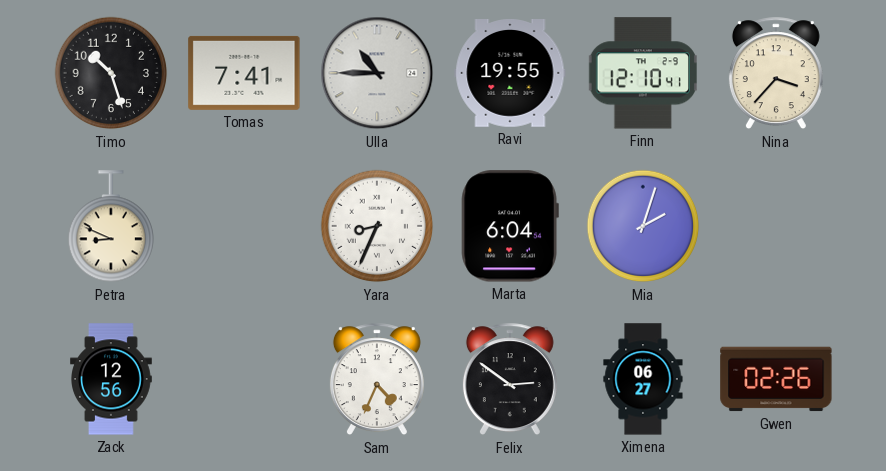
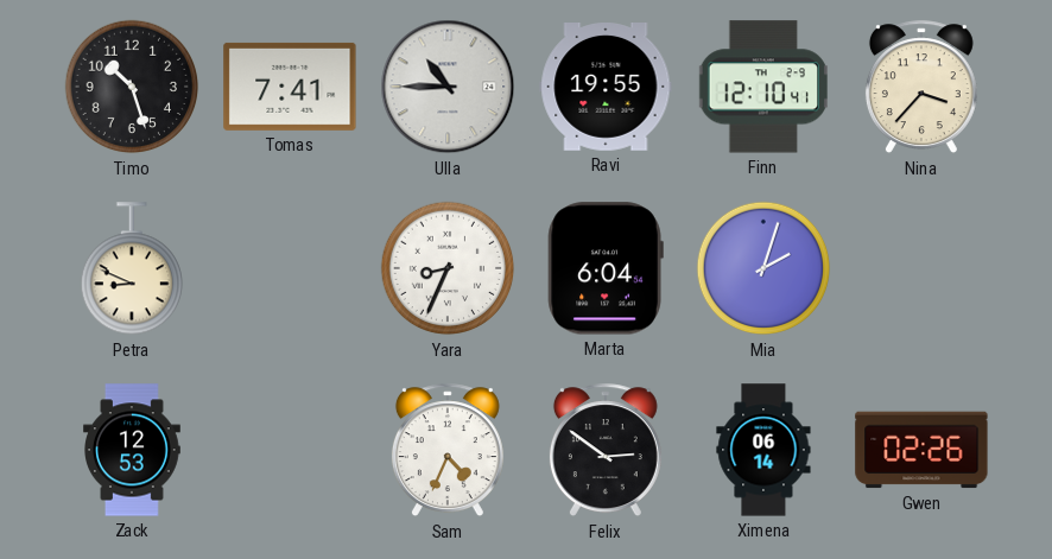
Zack: 12:56 -> 12:53
Ximena: 06:27 -> 06:14
